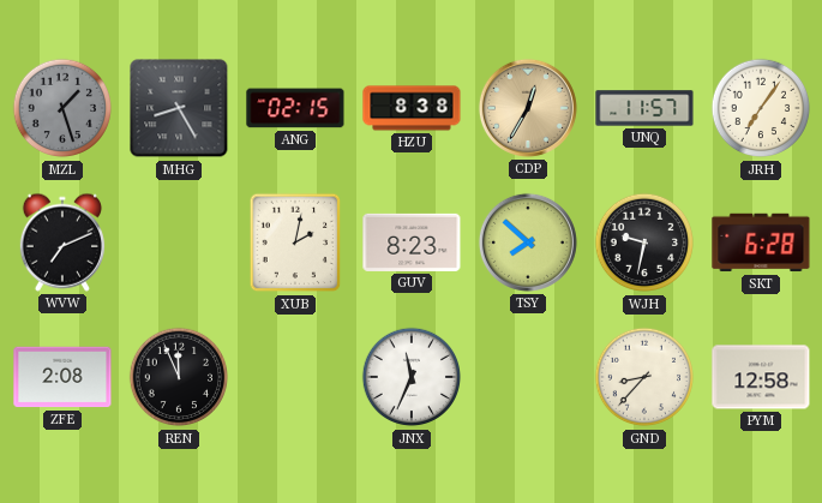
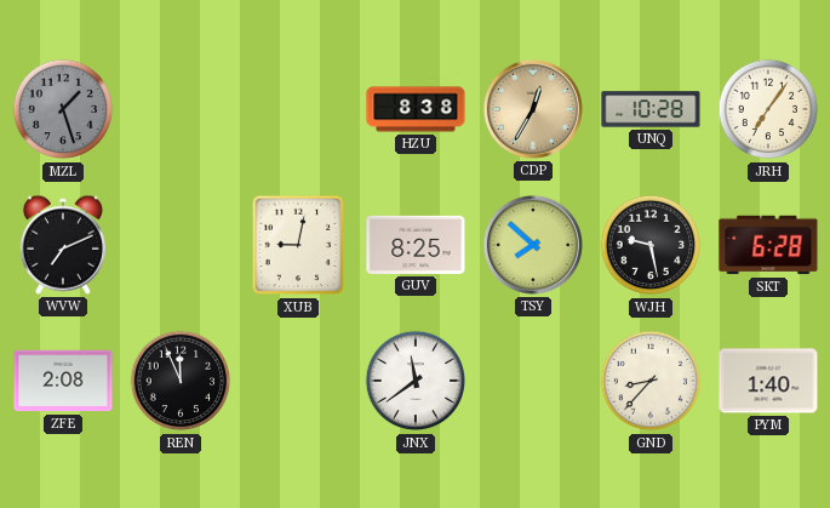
MHG: 8:25 -> none
ANG: 02:15 -> none
UNQ: 11:57 -> 10:28
XUB: 2:02 -> 9:02
GUV: 8:23 -> 8:25
WJH: 9:32 -> 9:28
JNX: 11:34 -> 11:39
PYM: 12:58 -> 1:40
